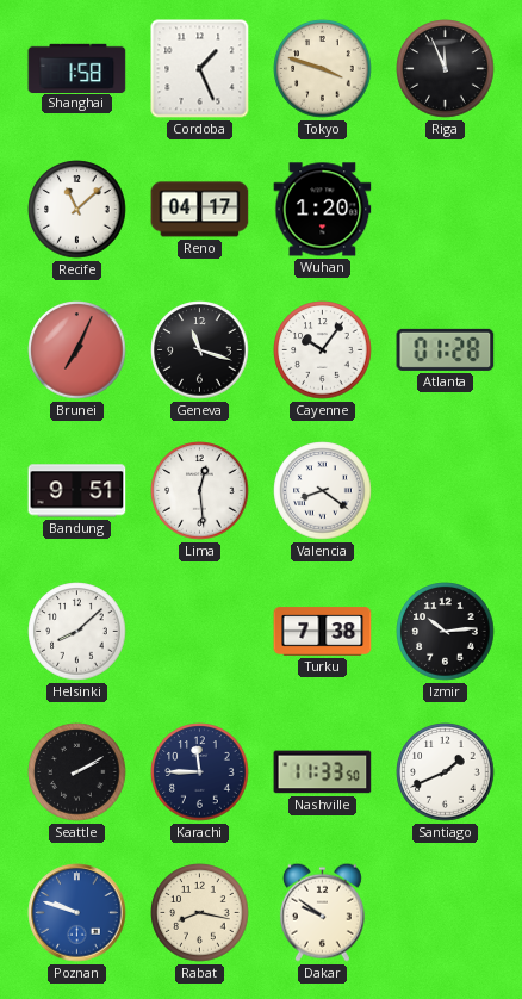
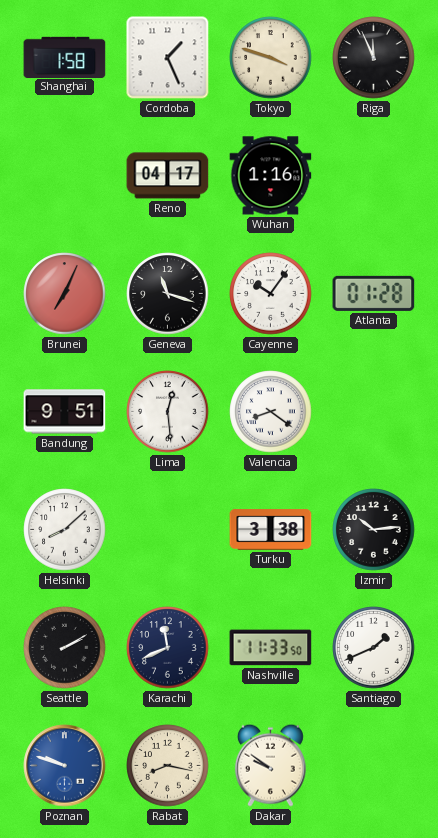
Recife: 11:08 -> none
Wuhan: 1:20 -> 1:16
Turku: 7:38 -> 3:38
Karachi: 11:45 -> 11:41
